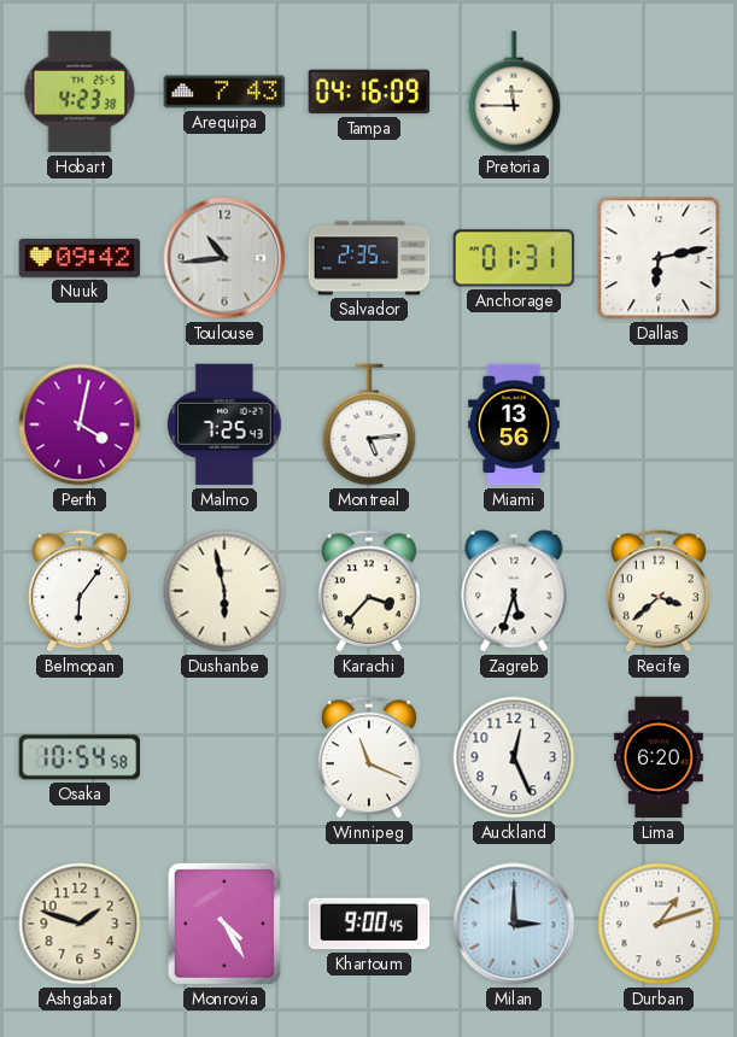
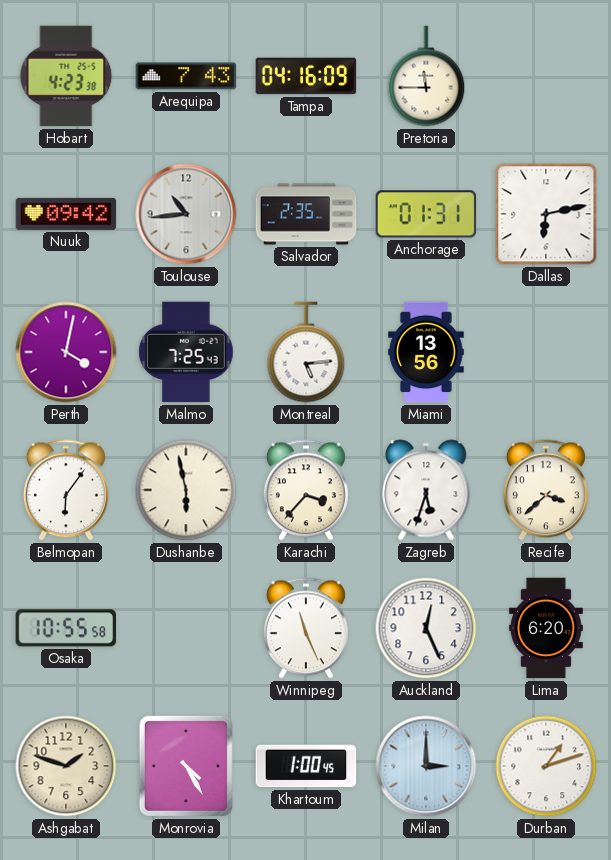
Osaka: 10:54 -> 10:55
Winnipeg: 11:19 -> 11:26
Khartoum: 9:00 -> 1:00
